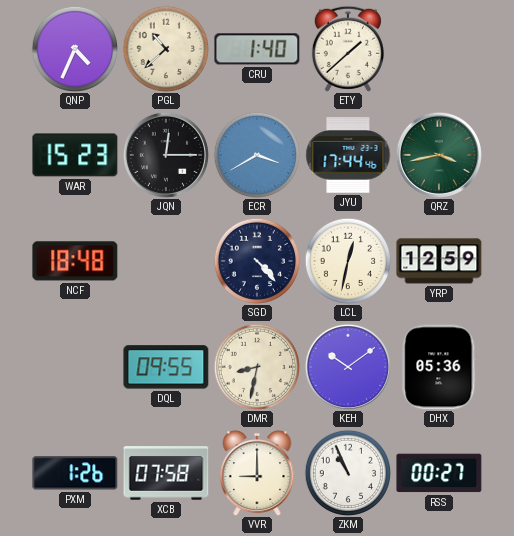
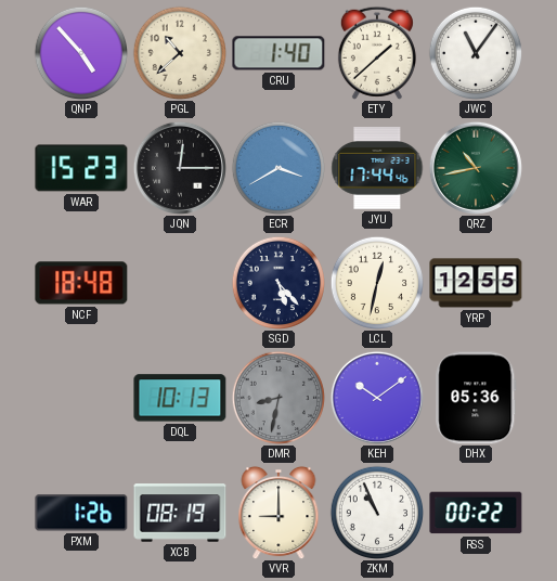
QNP: 4:34 -> 4:53
JWC: none -> 11:06
QRZ: 3:43 -> 10:43
SGD: 4:23 -> 5:23
YRP: 12:59 -> 12:55
DQL: 09:55 -> 10:13
DMR dial: cream -> grey
XCB: 07:58 -> 08:19
RSS: 00:27 -> 00:22
